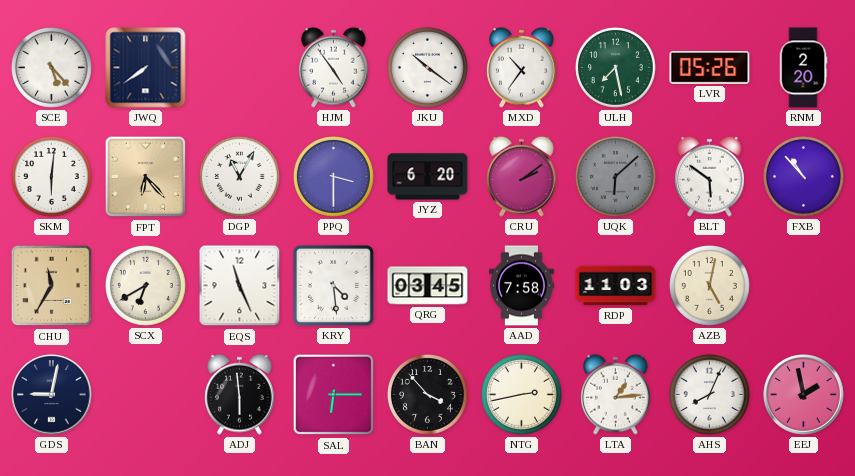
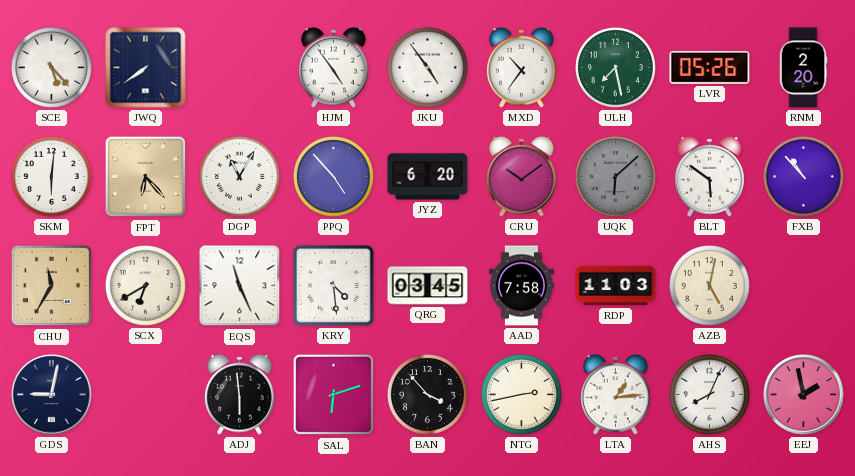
JKU: 10:21 -> 4:54
PPQ: 3:30 -> 4:53
CRU: 2:09 -> 10:09
SAL: 6:15 -> 6:12
